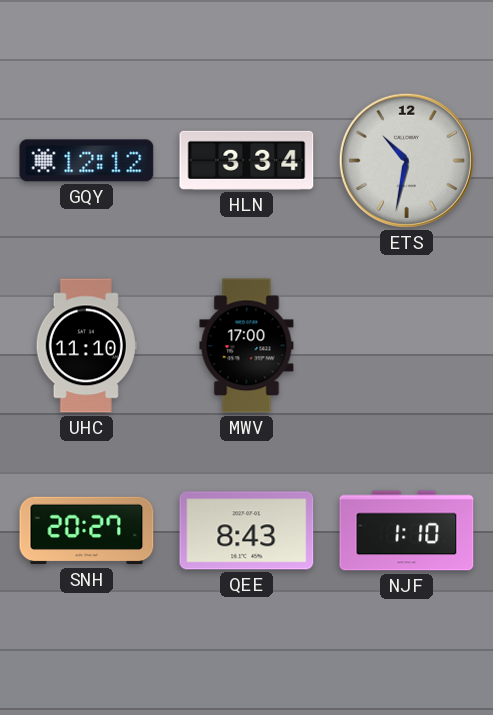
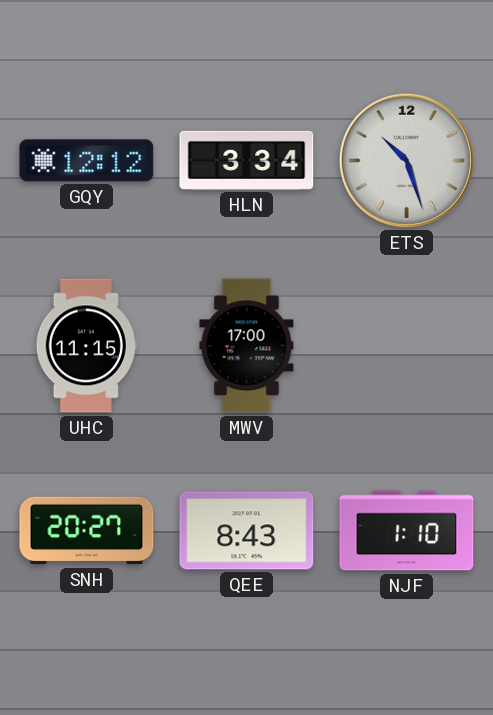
ETS: 10:32 -> 10:27
UHC: 11:10 -> 11:15
